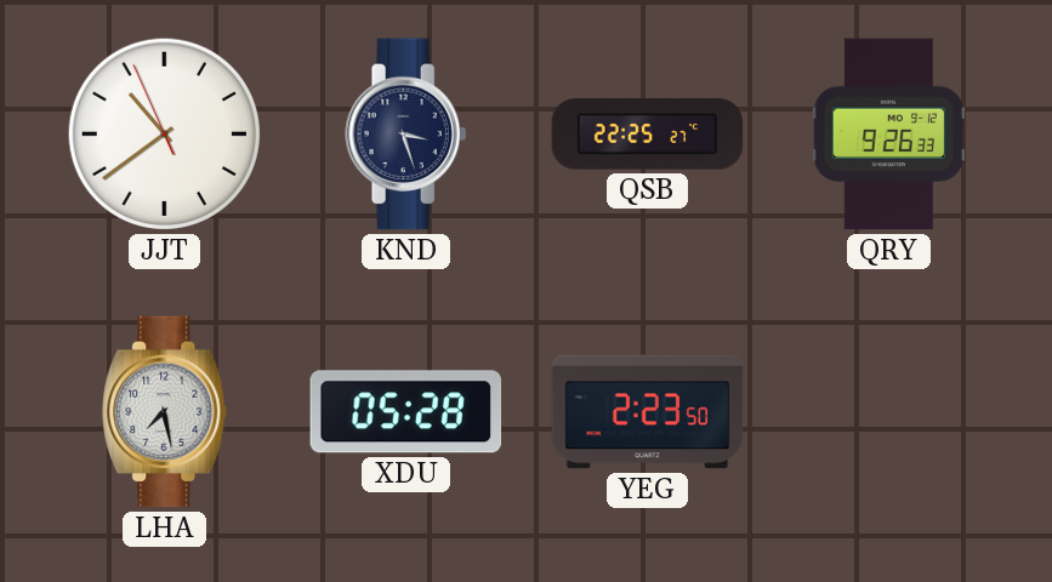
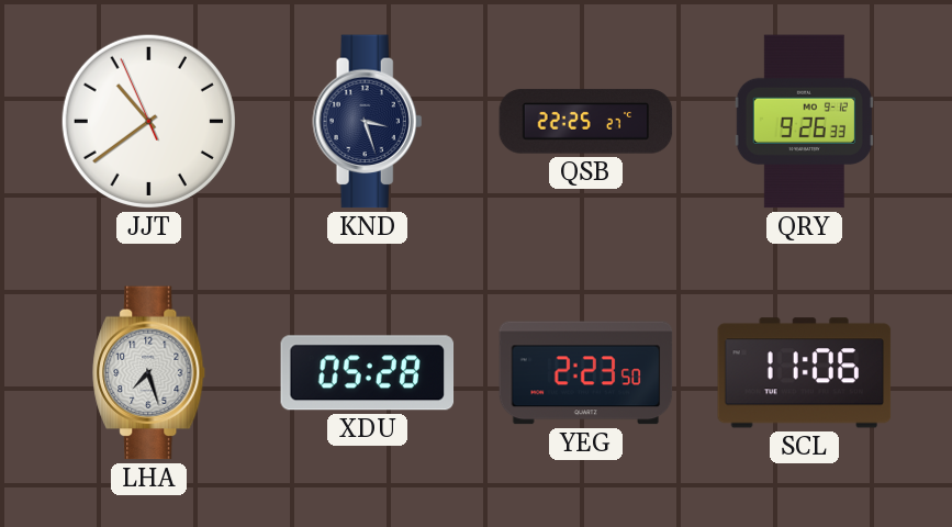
LHA: 7:28 -> 7:27
SCL: none -> 11:06
